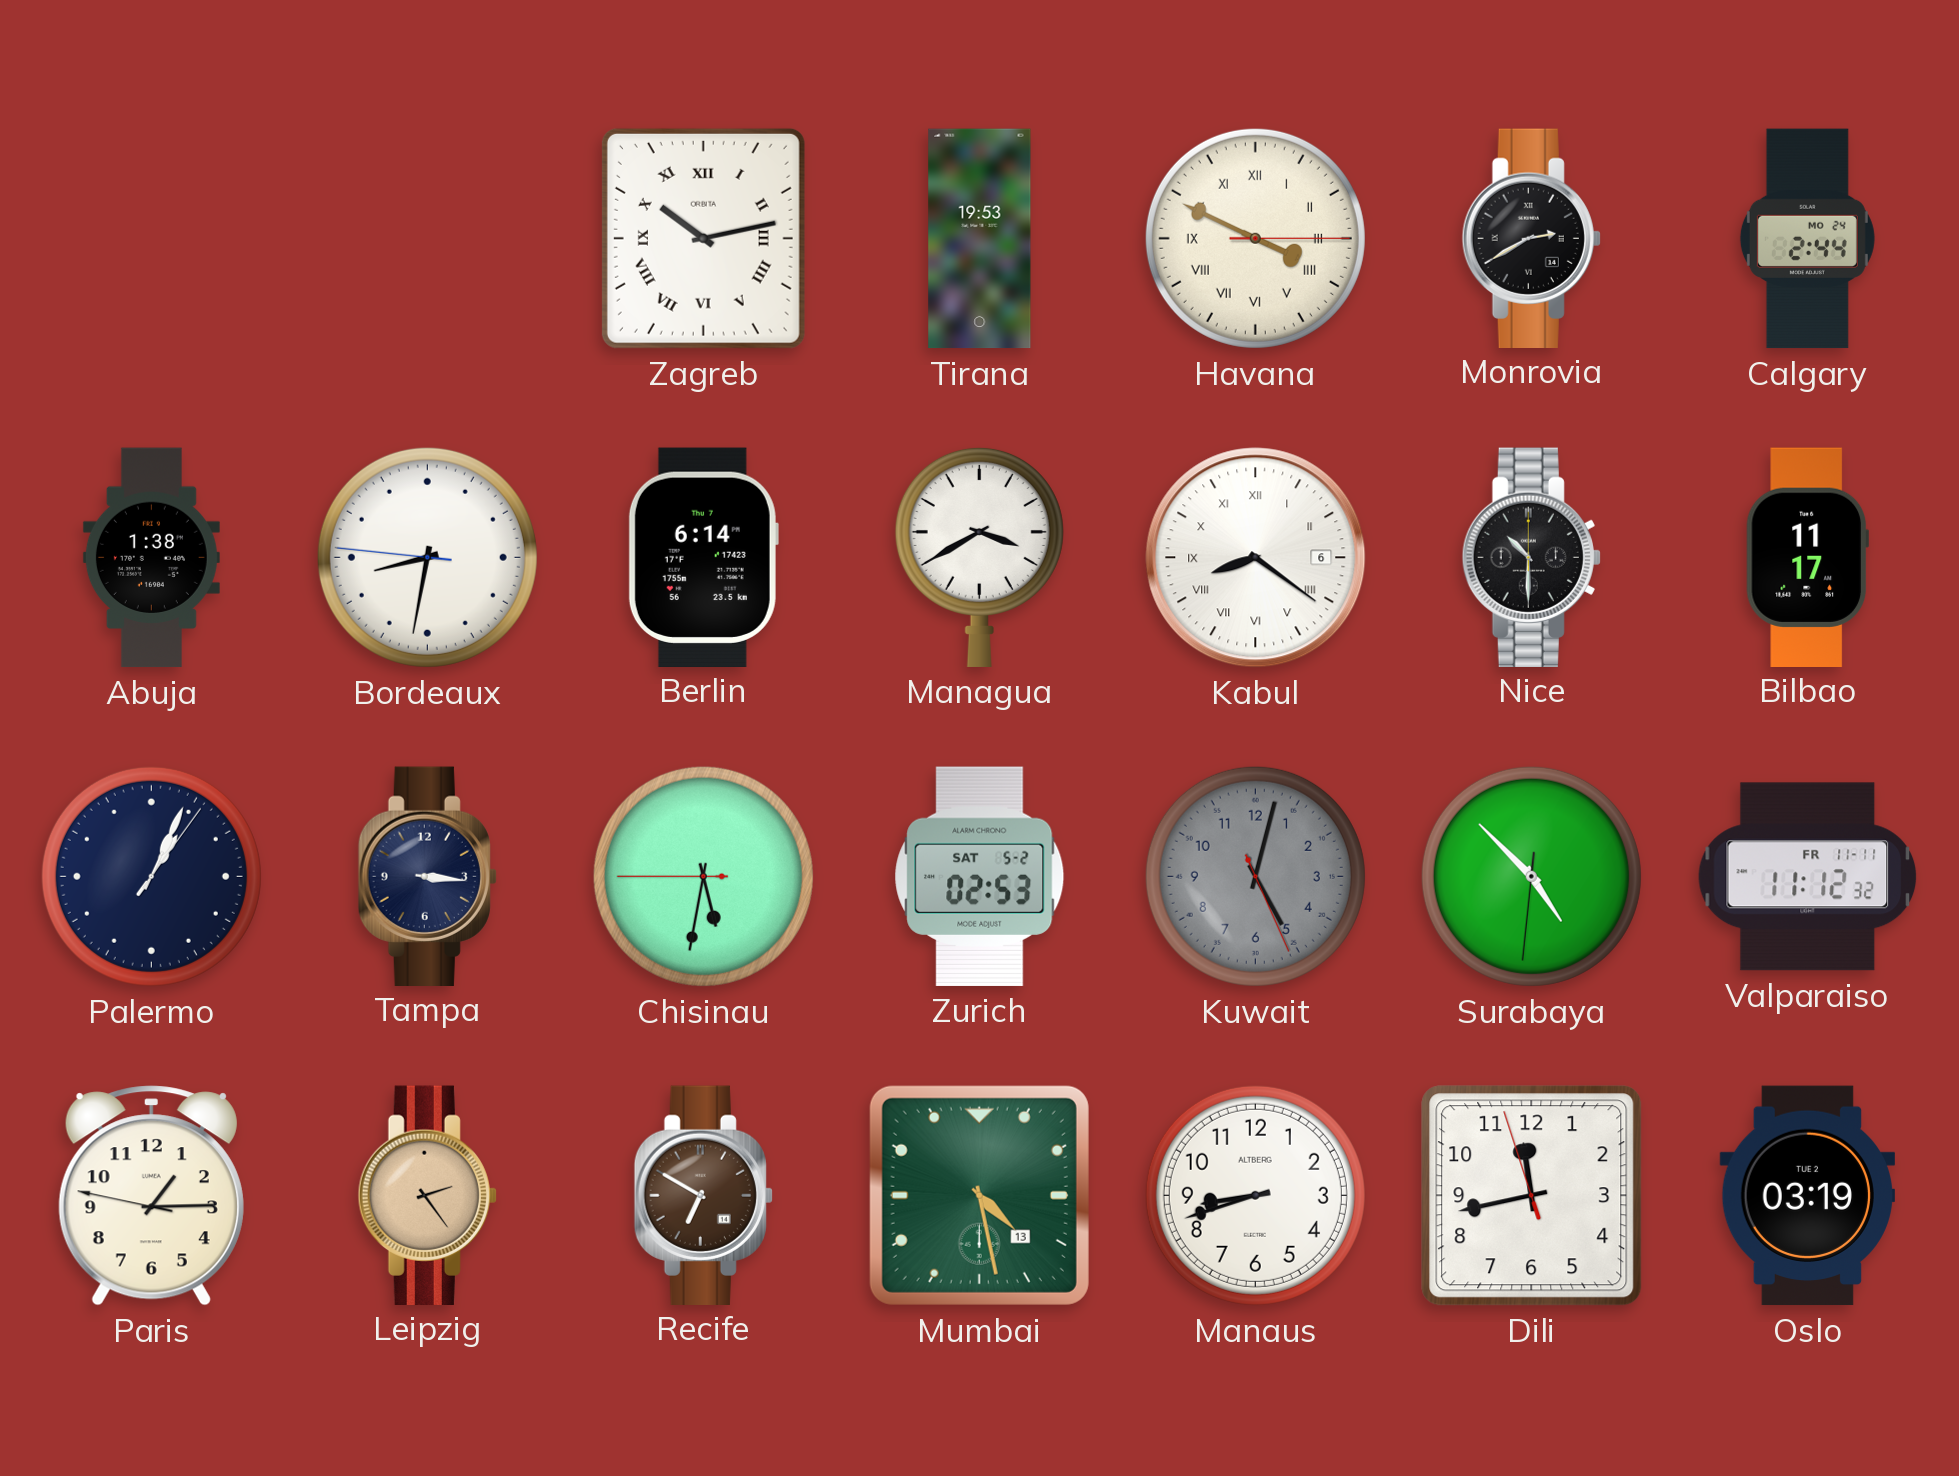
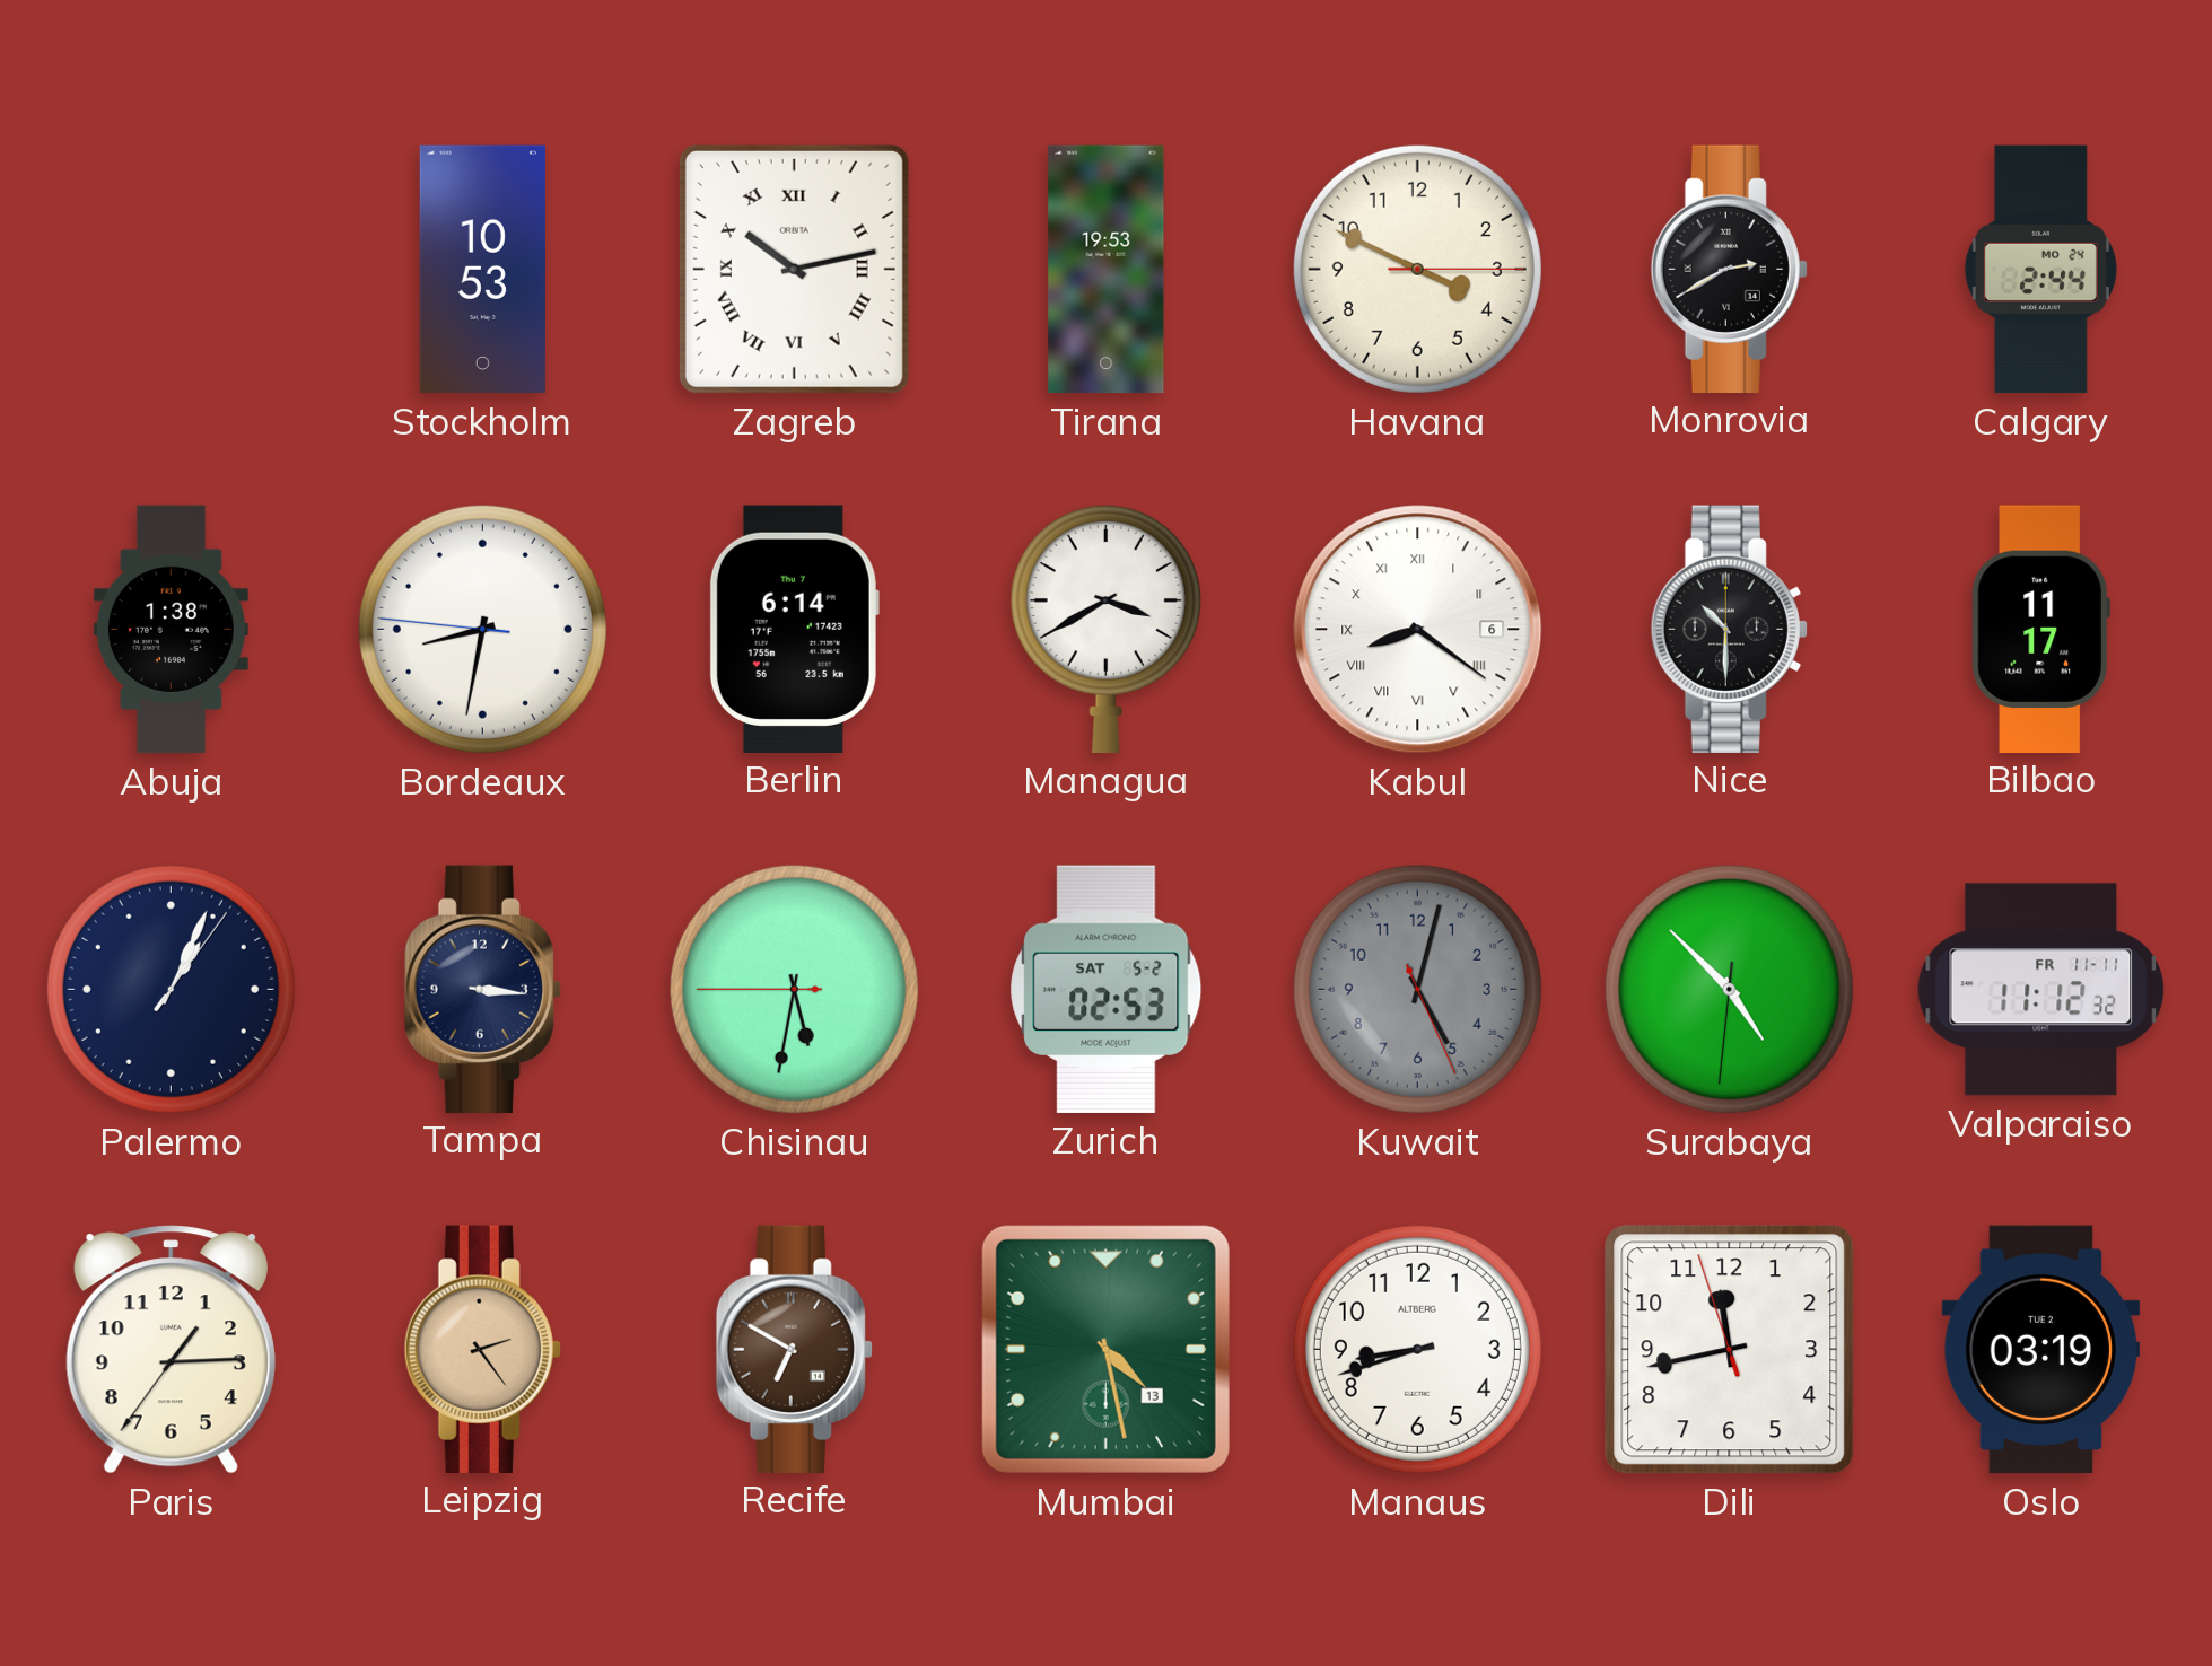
Stockholm: none -> 10:53
Havana numerals: Roman -> Arabic
Paris: 1:14:47 -> 1:14:36
